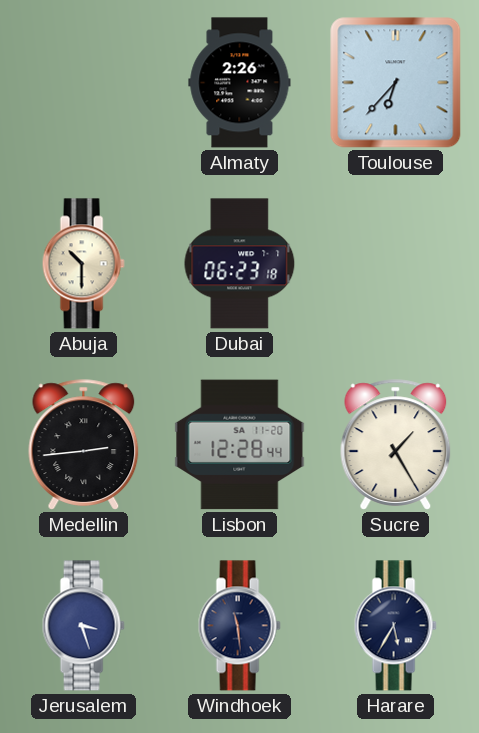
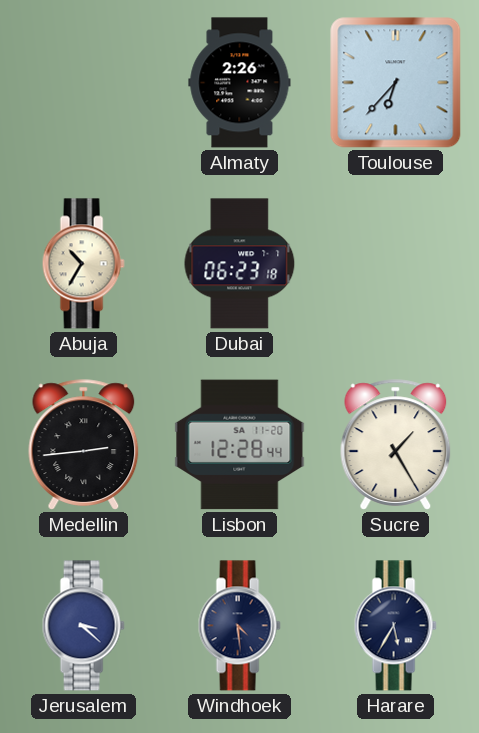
Abuja: 10:30 -> 10:35
Jerusalem: 3:27 -> 3:22
Windhoek: 11:29 -> 4:29
